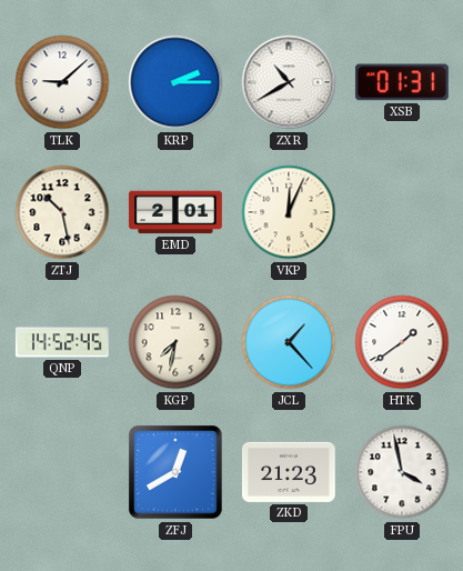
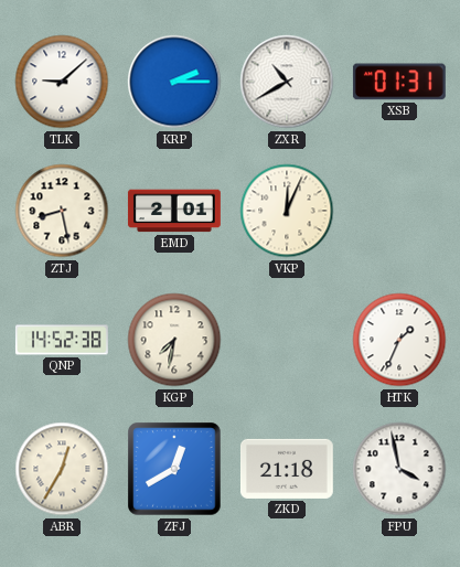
ZTJ: 10:28 -> 8:28
QNP: 14:52:45 -> 14:52:38
JCL: 1:23 -> none
HTK: 1:39 -> 1:34
ABR: none -> 12:35
ZKD: 21:23 -> 21:18
